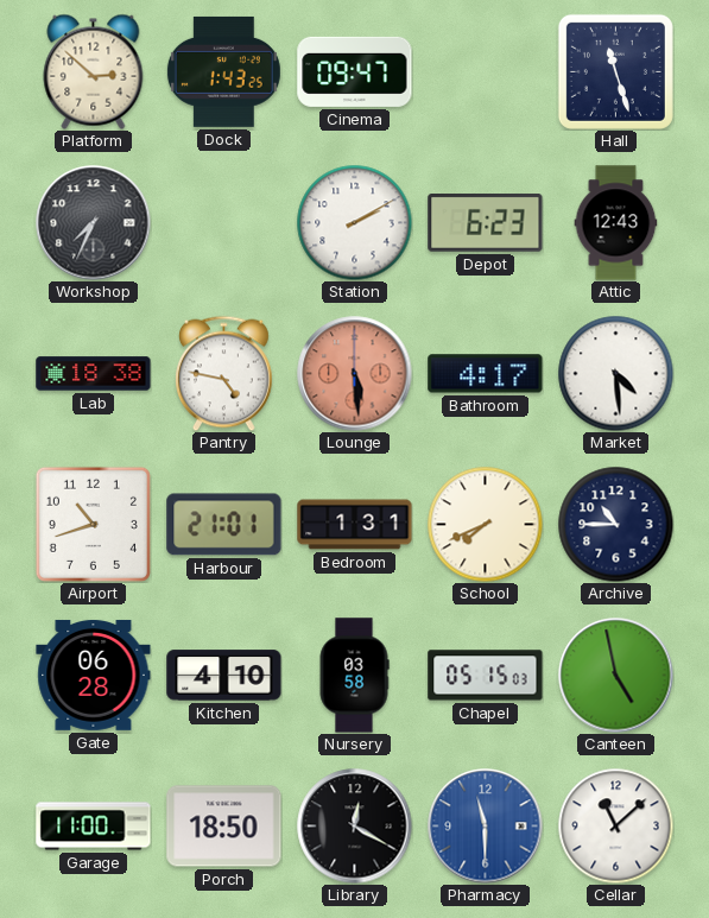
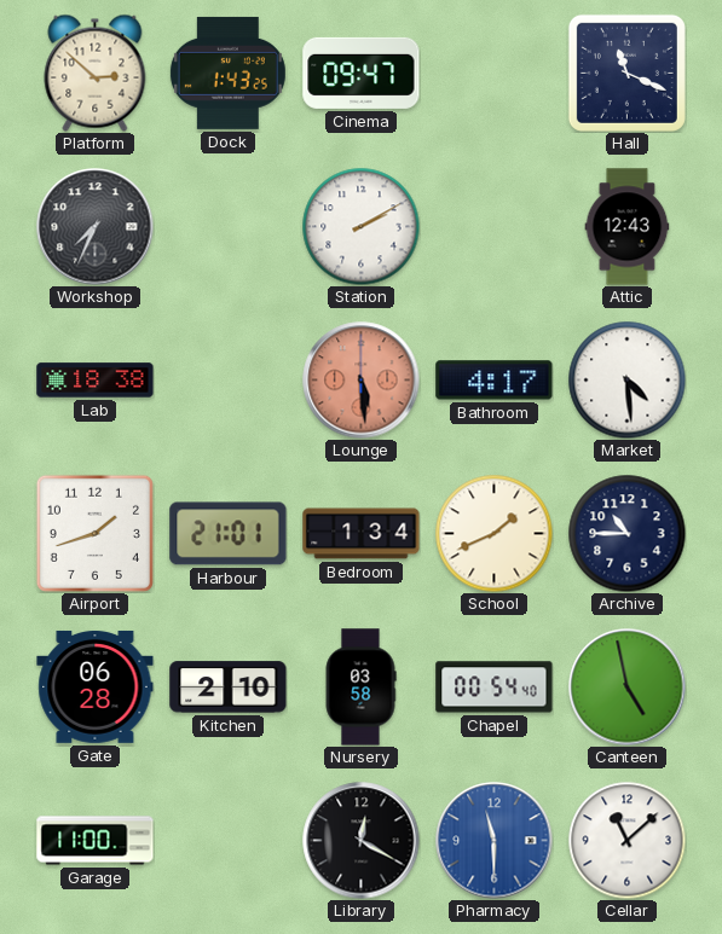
Hall: 11:27 -> 11:19
Depot: 6:23 -> none
Pantry: 4:47 -> none
Airport: 10:42 -> 1:42
Bedroom: 1:31 -> 1:34
School: 7:41 -> 1:41
Kitchen: 4:10 -> 2:10
Chapel: 05:15 -> 00:54
Porch: 18:50 -> none
